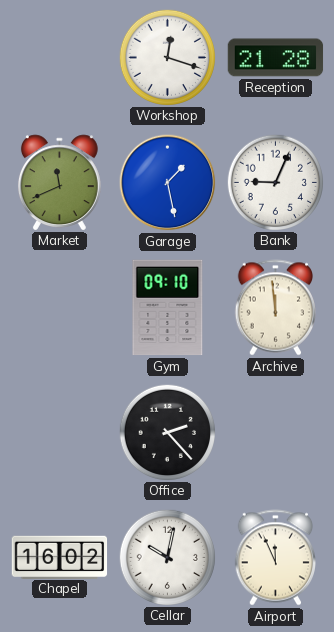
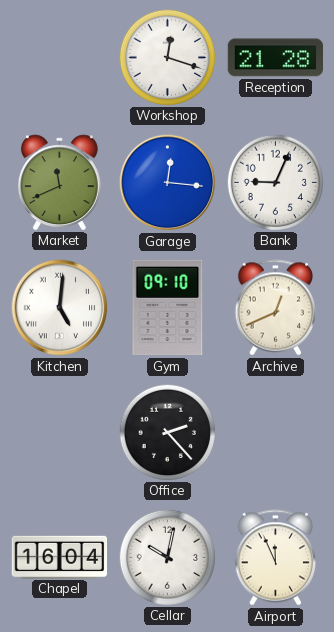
Garage: 1:28 -> 12:16
Kitchen: none -> 5:01
Archive: 11:59 -> 12:41
Chapel: 16:02 -> 16:04
